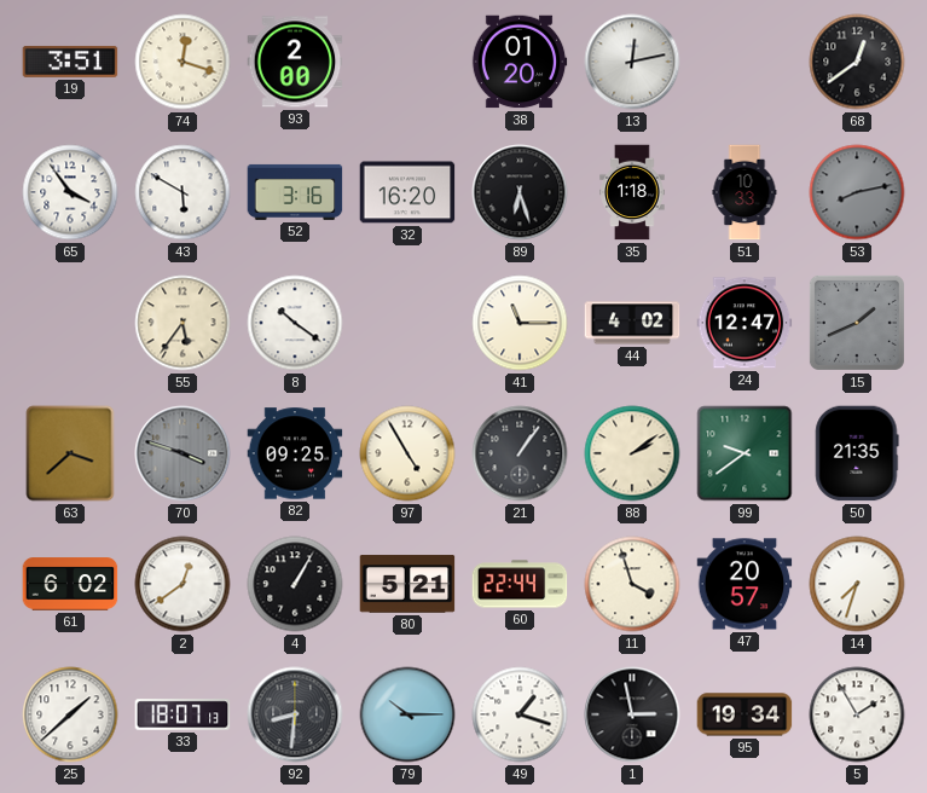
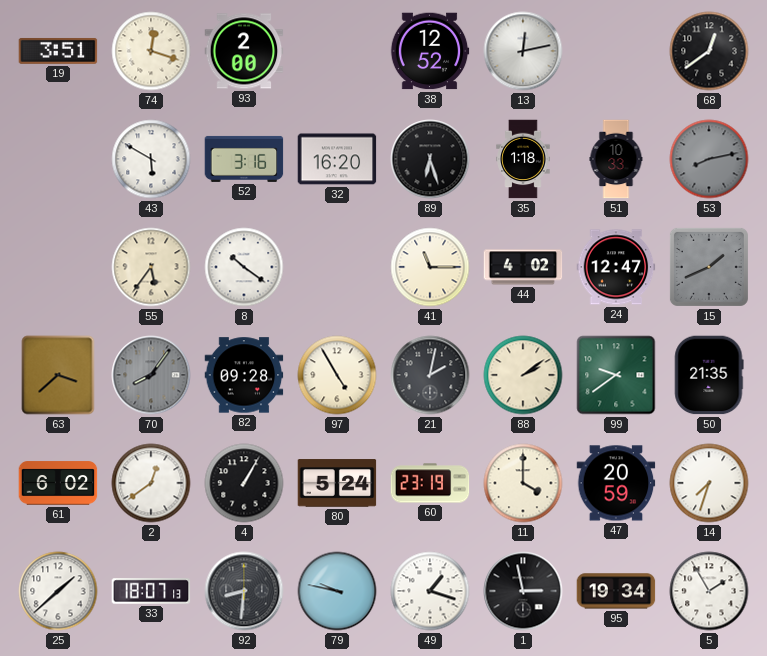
38: 01:20 -> 12:52
65: 3:54 -> none
70: 3:48 -> 8:06
82: 09:25 -> 09:28
21: 1:06 -> 2:02
80: 5:21 -> 5:24
60: 22:44 -> 23:19
11: 3:57 -> 4:00
47: 20:57 -> 20:59
79: 10:15 -> 9:47
